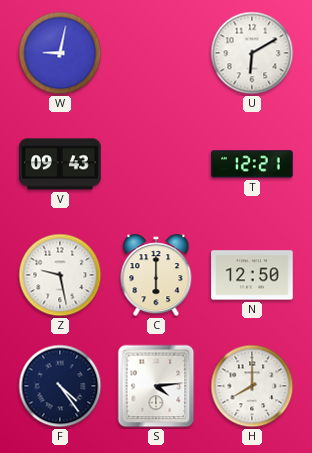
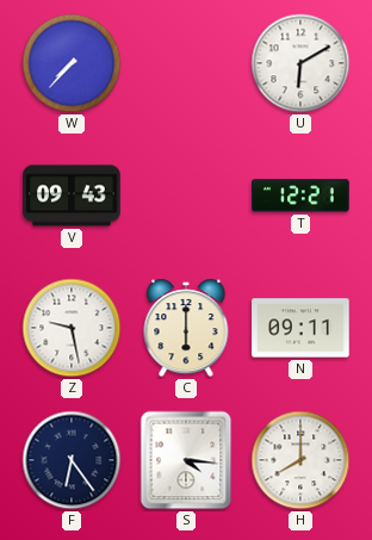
W: 9:02 -> 7:37
N: 12:50 -> 09:11
F: 4:24 -> 6:24
S: 4:14 -> 4:16
